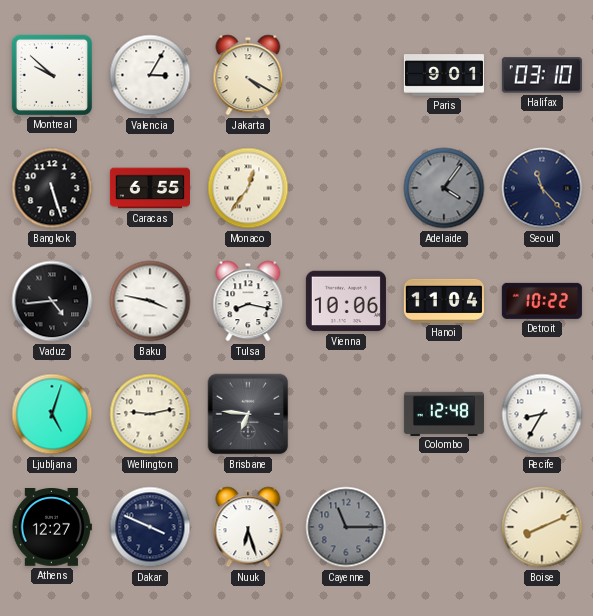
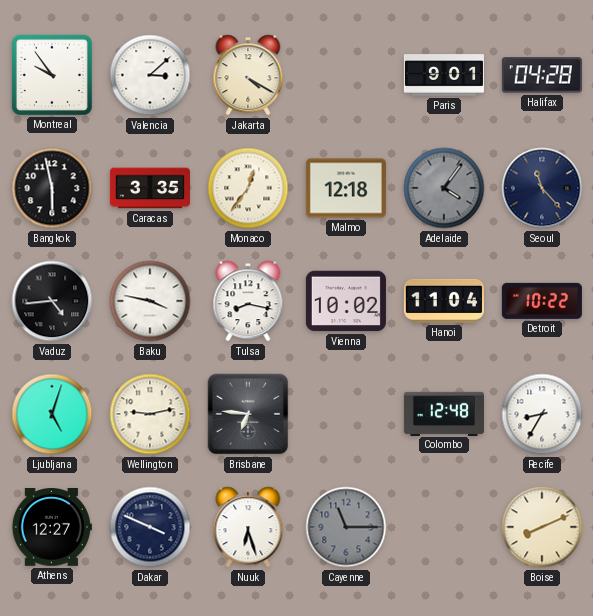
Montreal: 9:52 -> 9:54
Valencia: 3:05 -> 3:08
Halifax: 03:10 -> 04:28
Bangkok: 5:27 -> 5:58
Caracas: 6:55 -> 3:35
Malmo: none -> 12:18
Vienna: 10:06 -> 10:02
